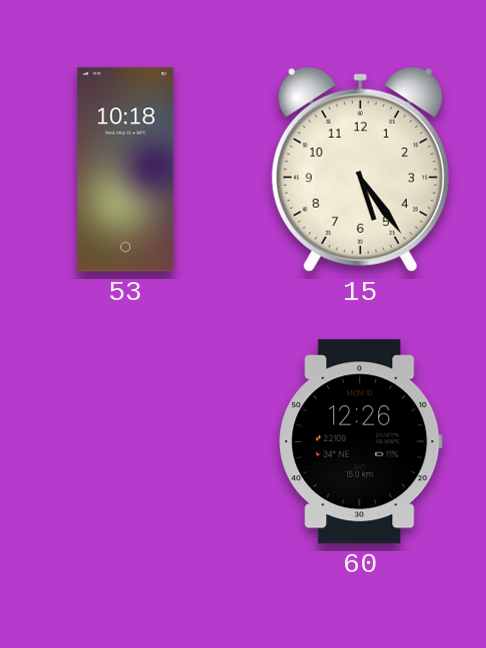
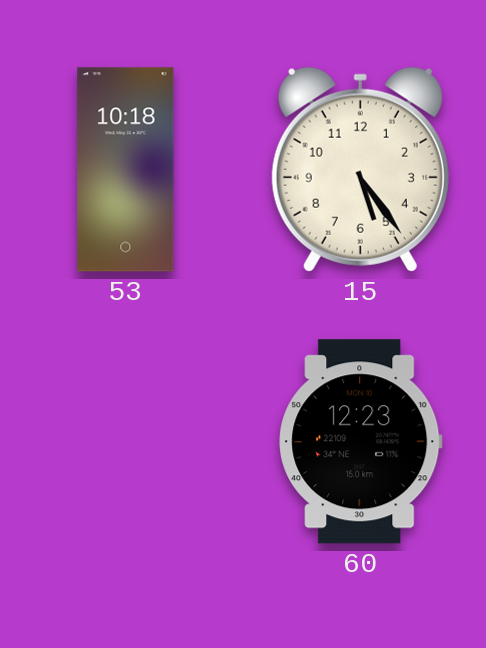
60: 12:26 -> 12:23
